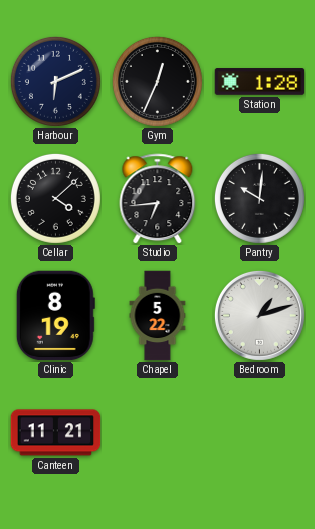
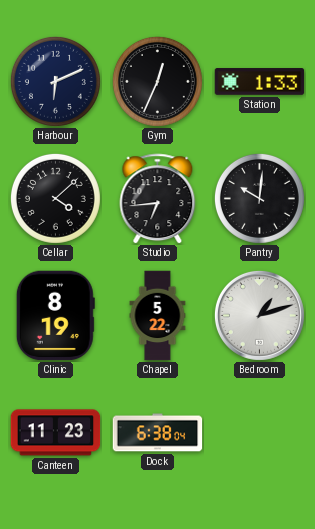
Station: 1:28 -> 1:33
Canteen: 11:21 -> 11:23
Dock: none -> 6:38
